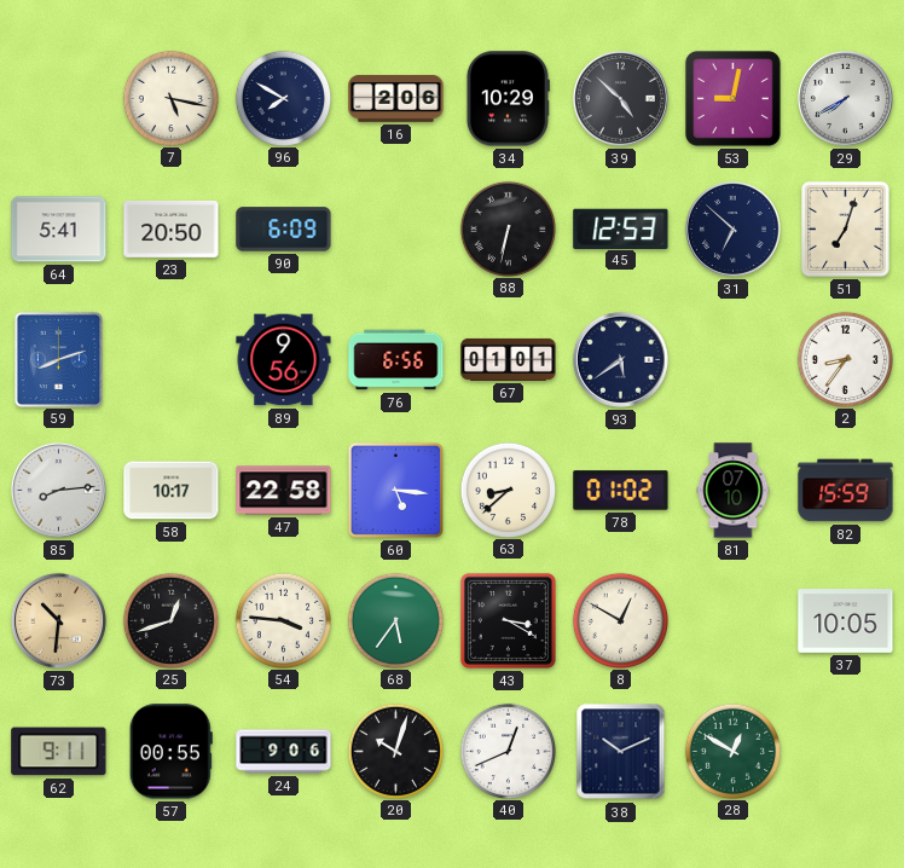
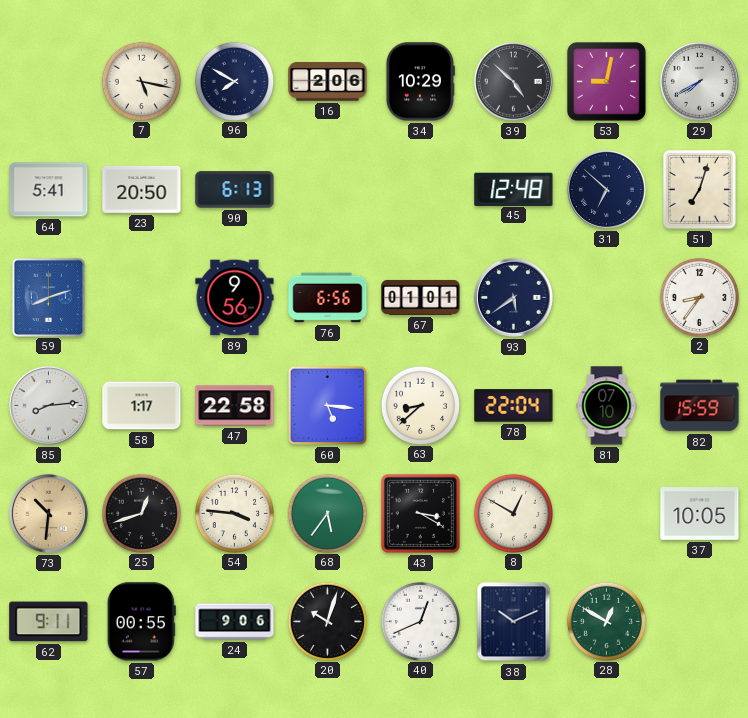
90: 6:09 -> 6:13
88: 6:32 -> none
45: 12:53 -> 12:48
58: 10:17 -> 1:17
78: 01:02 -> 22:04
